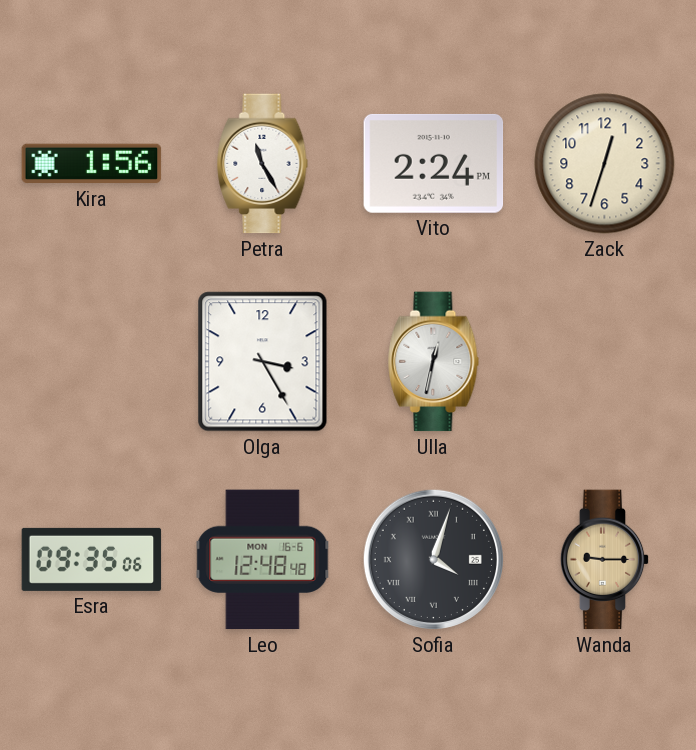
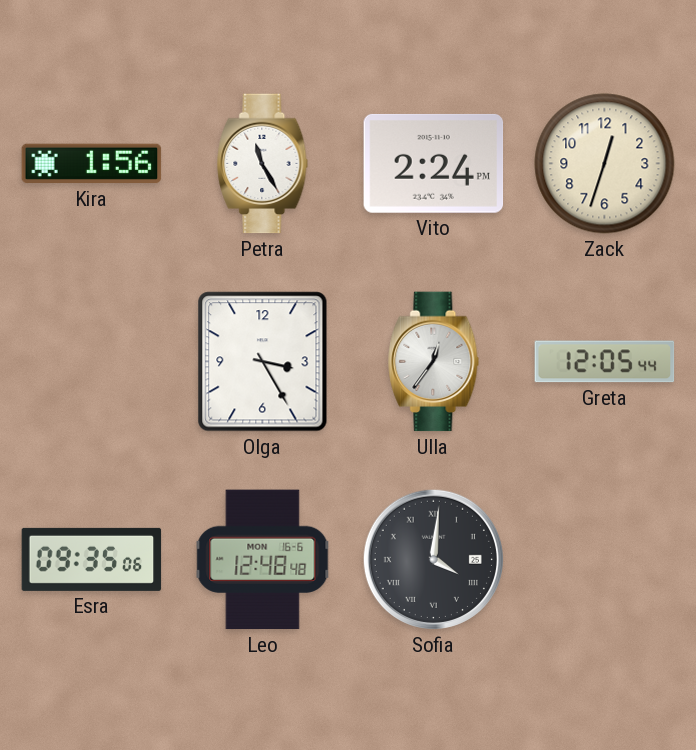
Ulla: 12:32 -> 12:36
Greta: none -> 12:05
Sofia: 4:03 -> 4:01
Wanda: 9:15 -> none
